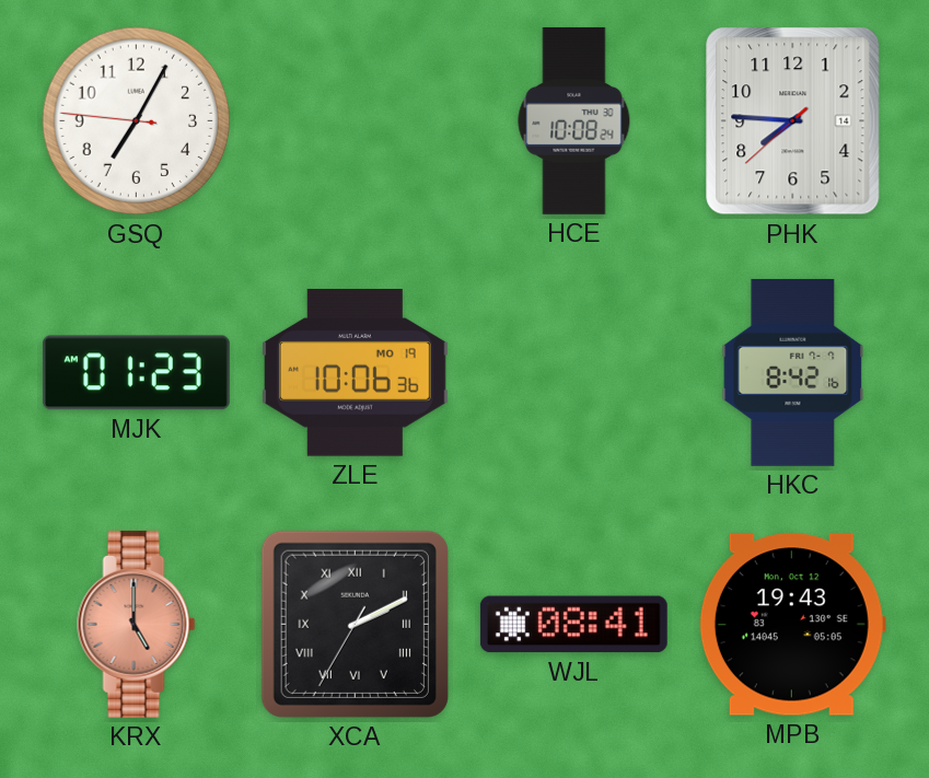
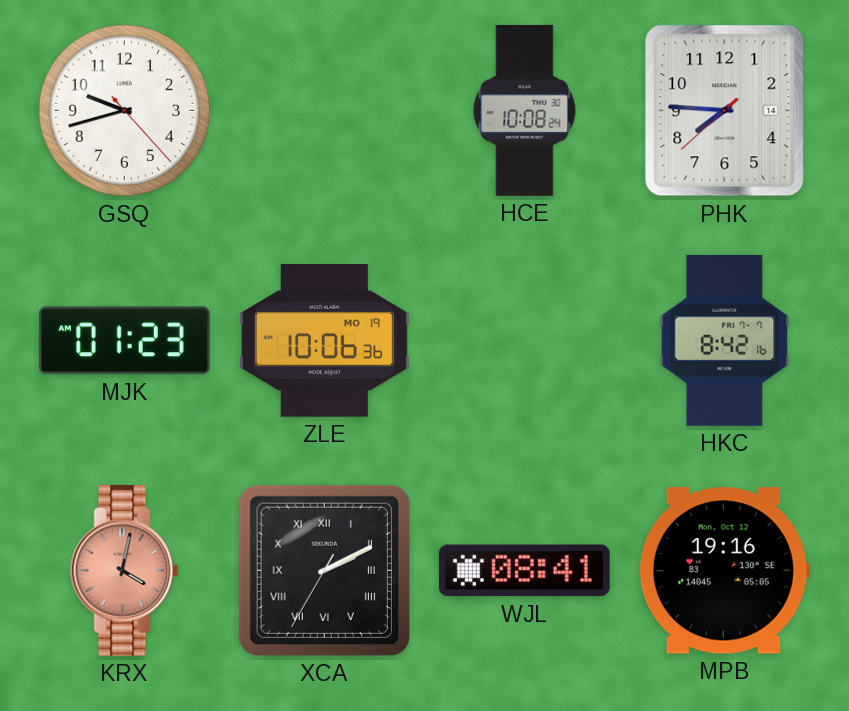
GSQ: 7:04 -> 9:42
KRX: 5:00 -> 4:02
MPB: 19:43 -> 19:16
